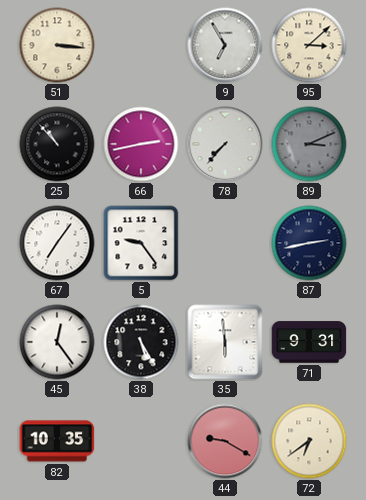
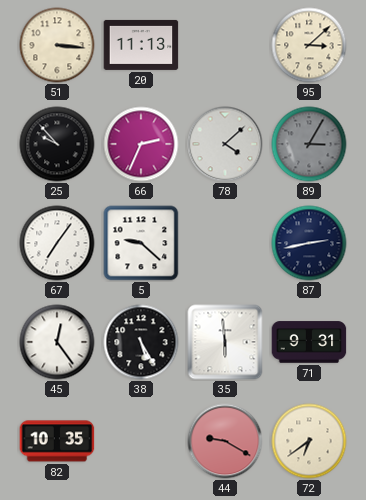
20: none -> 11:13
9: 6:55 -> none
25: 10:53 -> 9:53
66: 2:43 -> 2:34
78: 7:37 -> 4:08
89: 3:11 -> 3:05
5: 9:24 -> 9:22
